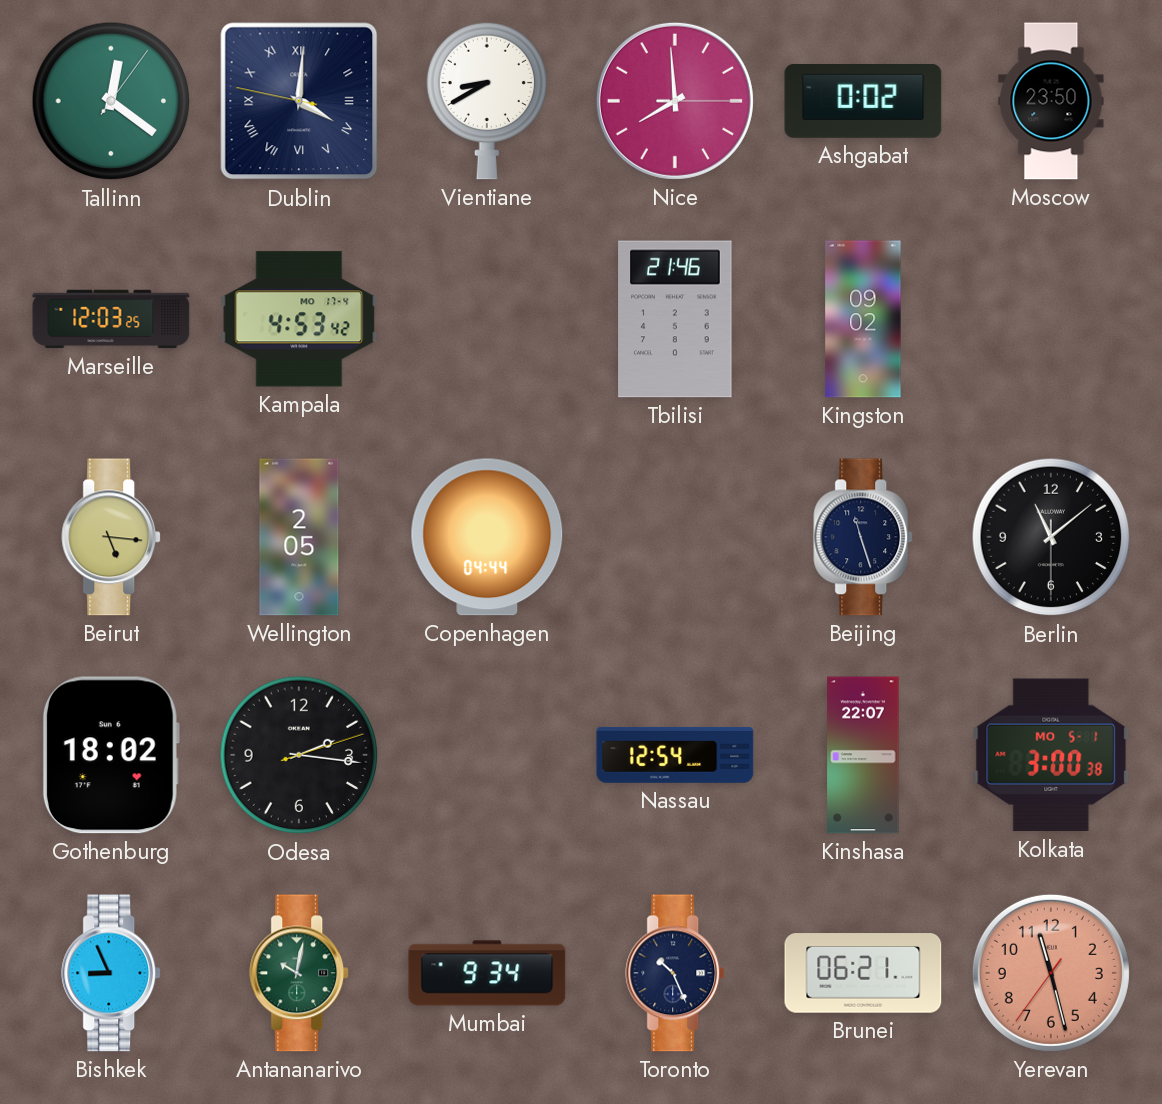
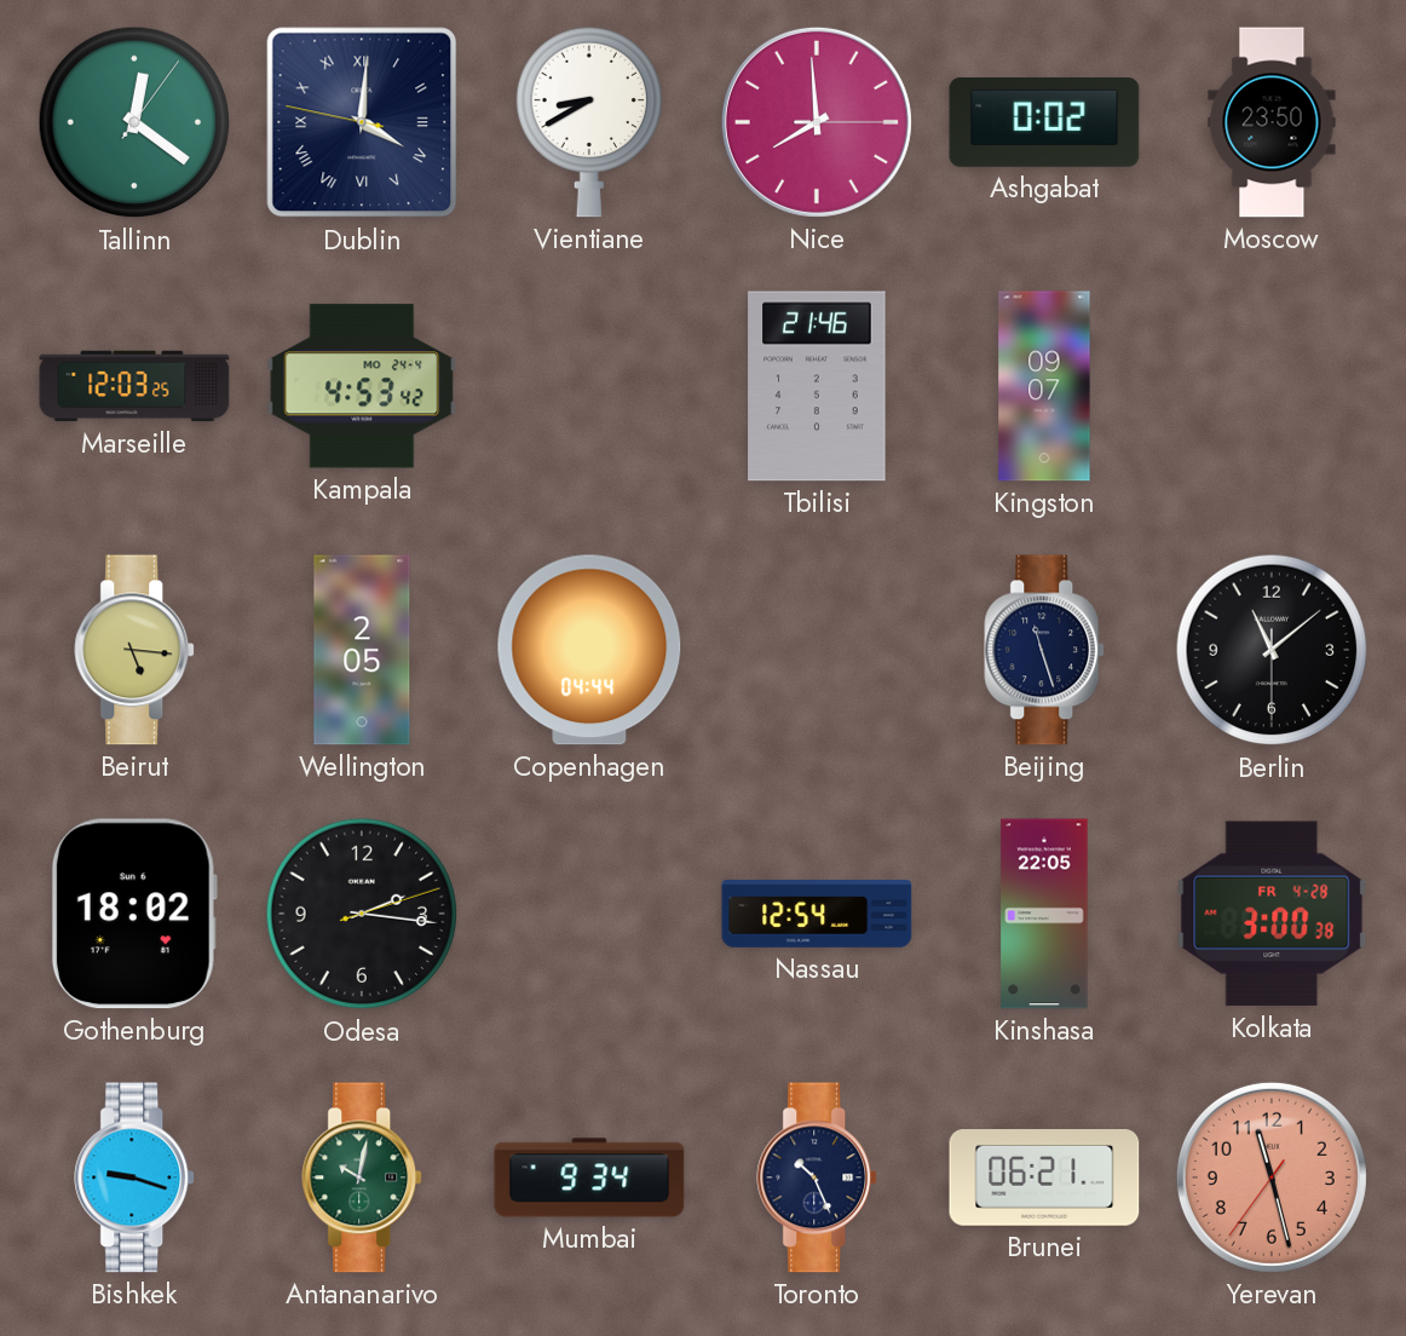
Kampala date: MO 17-4 -> MO 24-4
Kingston: 09:02 -> 09:07
Kinshasa: 22:07 -> 22:05
Kolkata date: MO 5-1 -> FR 4-28
Bishkek: 8:56 -> 9:18
